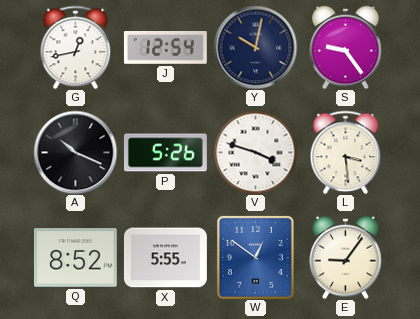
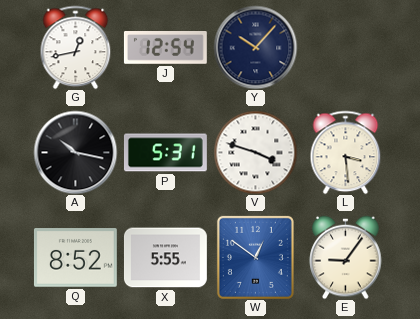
Y: 10:02 -> 10:07
S: 9:24 -> none
A: 10:19 -> 10:17
P: 5:26 -> 5:31
